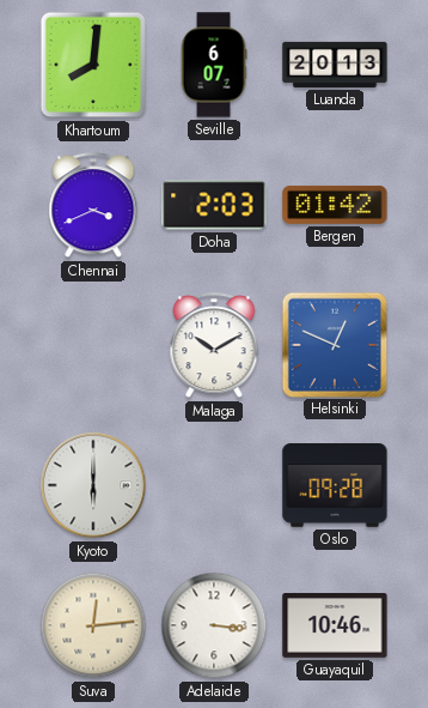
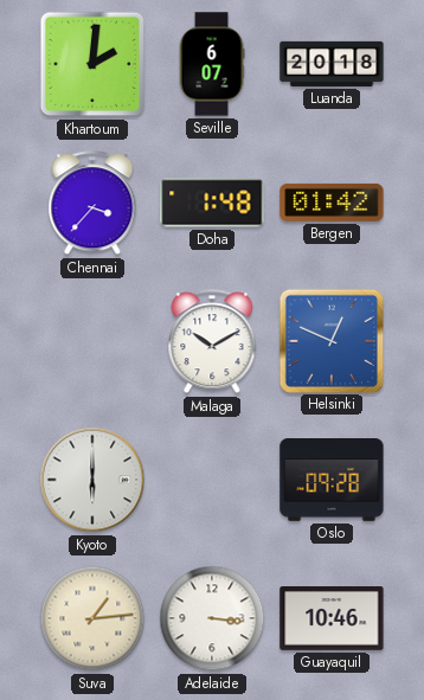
Khartoum: 8:01 -> 2:01
Luanda: 20:13 -> 20:18
Chennai: 3:41 -> 3:37
Doha: 2:03 -> 1:48
Suva: 12:14 -> 1:14
